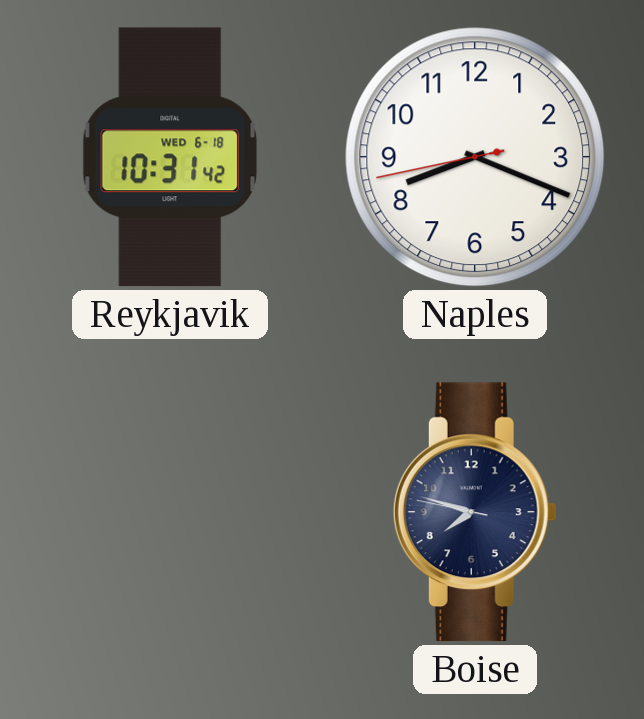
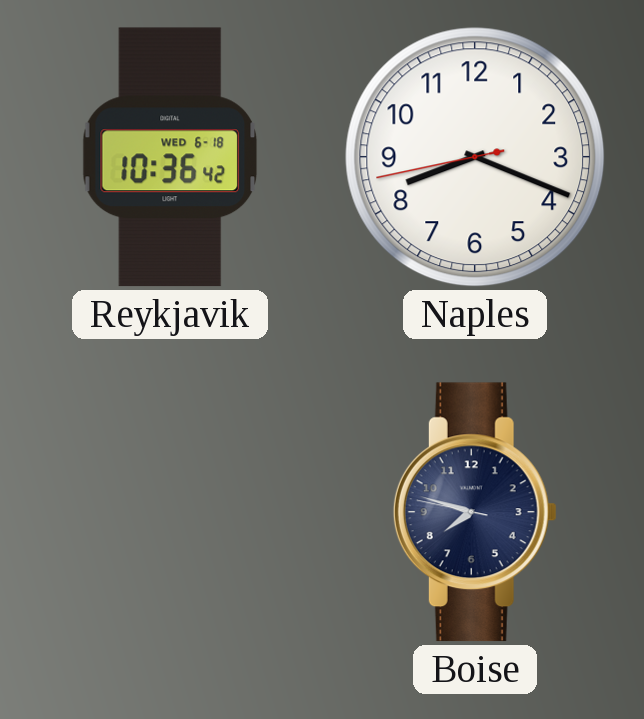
Reykjavik: 10:31 -> 10:36
